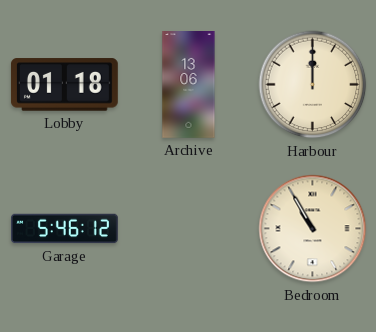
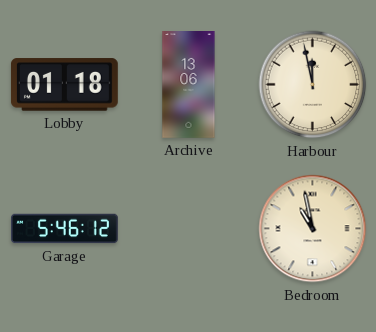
Harbour: 12:00 -> 11:58
Bedroom: 10:55 -> 10:58
